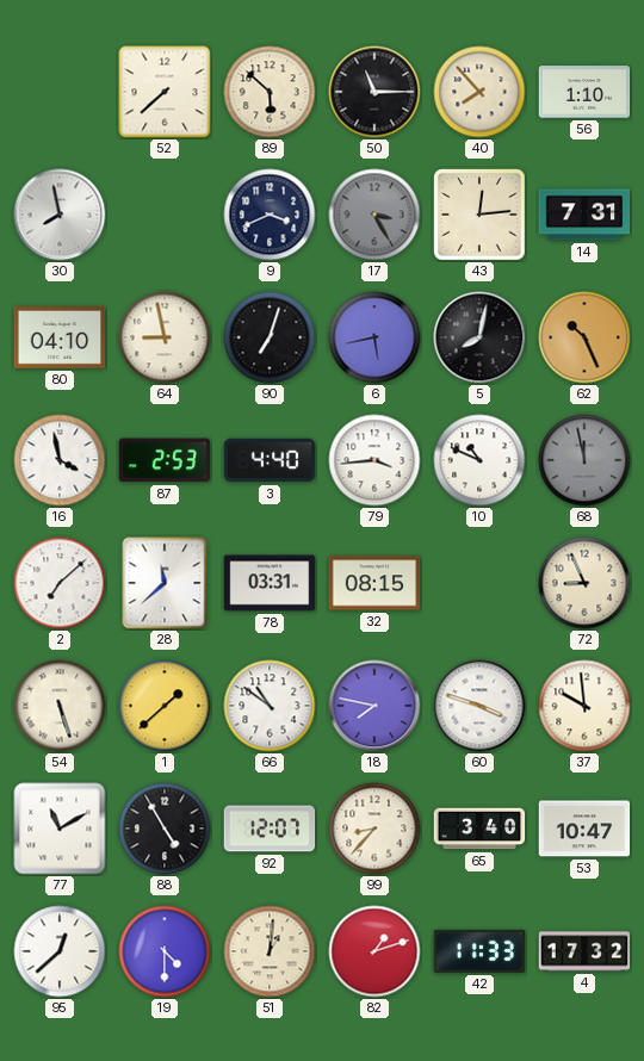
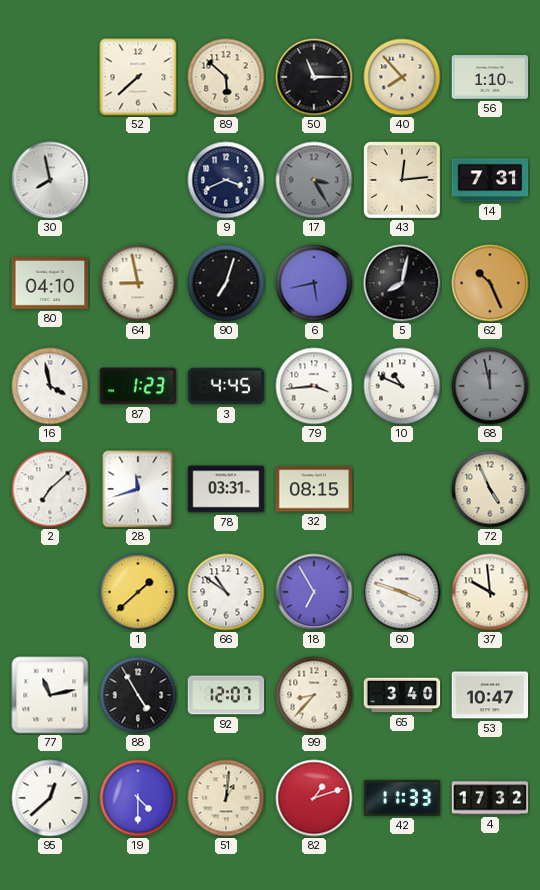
87: 2:53 -> 1:23
3: 4:40 -> 4:45
28: 11:38 -> 11:42
72: 8:56 -> 4:56
54: 5:27 -> none
18: 7:47 -> 6:55
77: 11:10 -> 11:13
